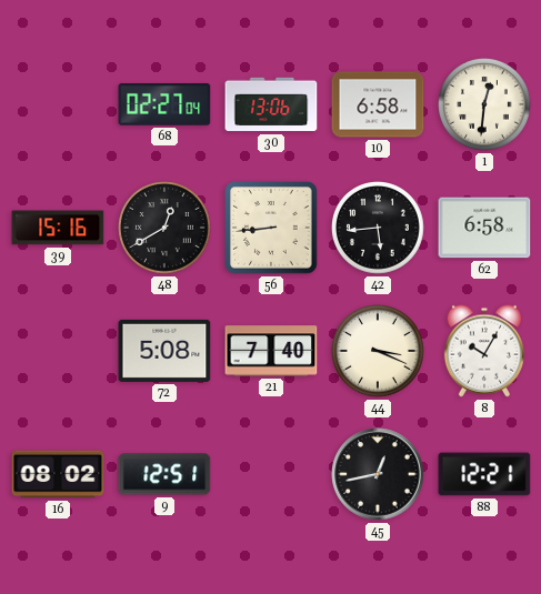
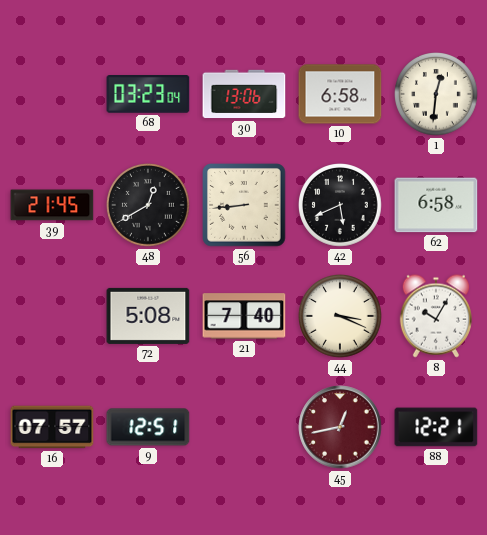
68: 02:27 -> 03:23
39: 15:16 -> 21:45
42: 5:44 -> 5:41
16: 08:02 -> 07:57
45 dial: black -> burgundy
